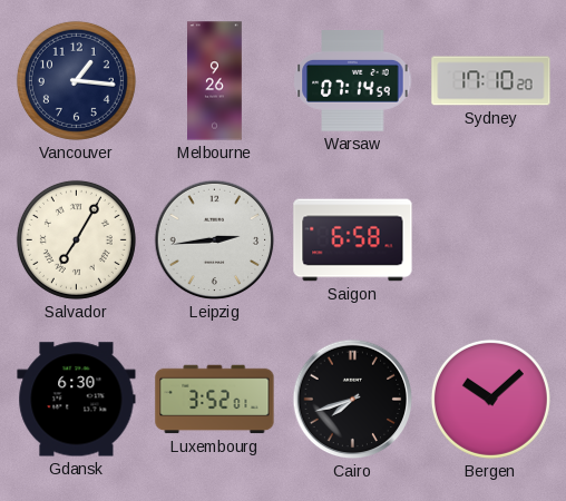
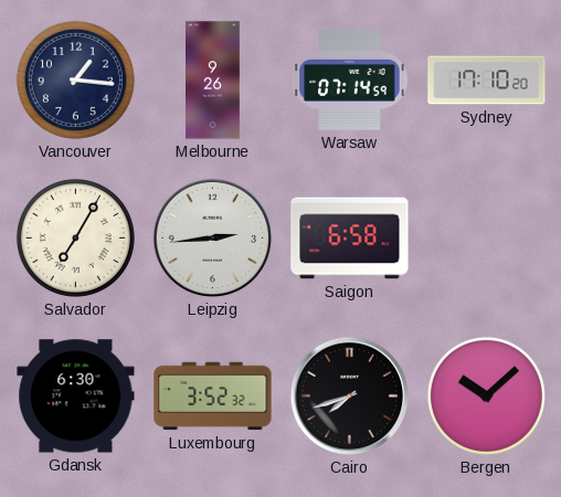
Luxembourg: 3:52:01 -> 3:52:32
